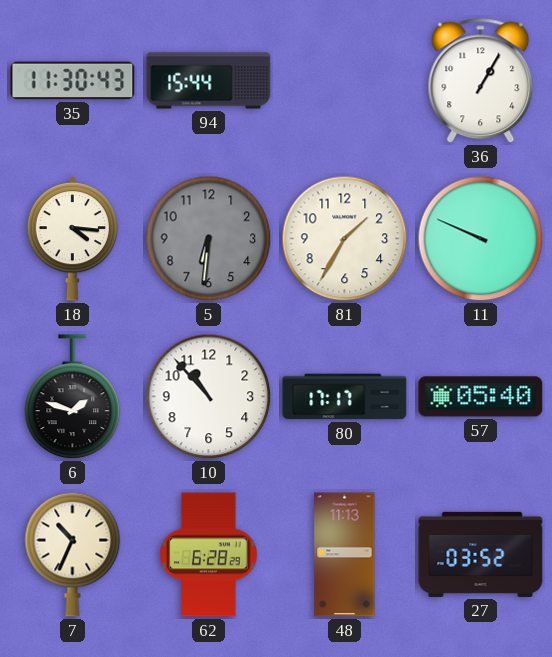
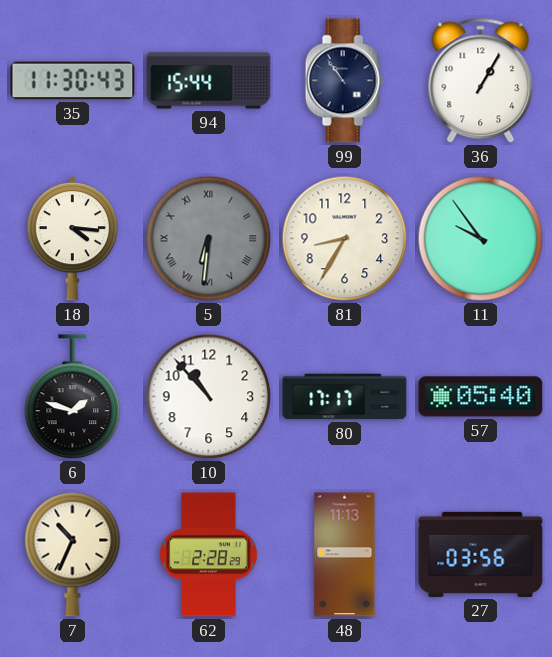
99: none -> 10:54
5 numerals: Arabic -> Roman
81: 1:35 -> 8:35
11: 9:49 -> 9:54
62: 6:28 -> 2:28
27: 03:52 -> 03:56
